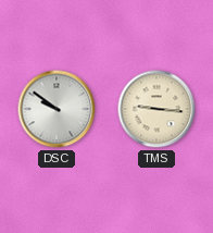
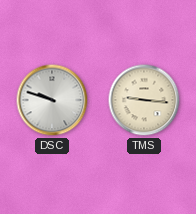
DSC: 9:51 -> 9:48
